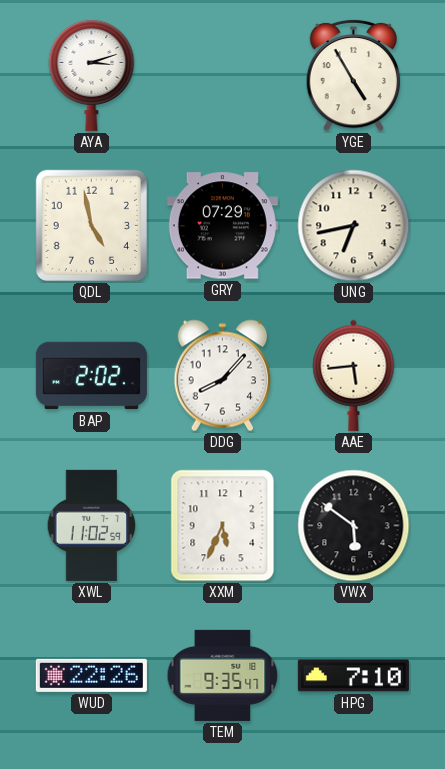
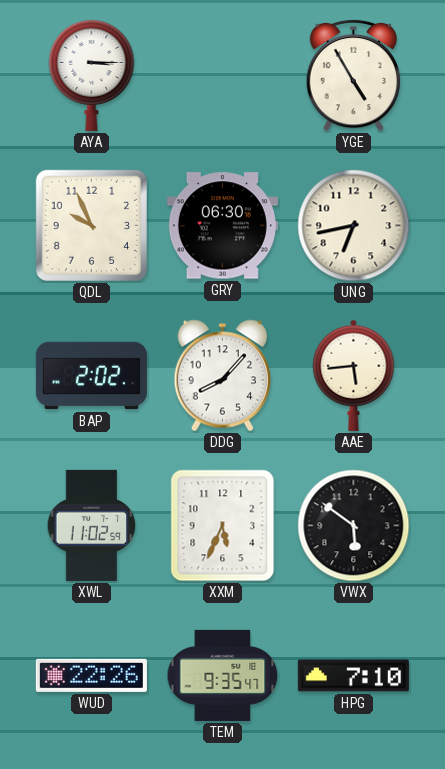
AYA: 3:12 -> 3:15
QDL: 4:58 -> 9:56
GRY: 07:29 -> 06:30
